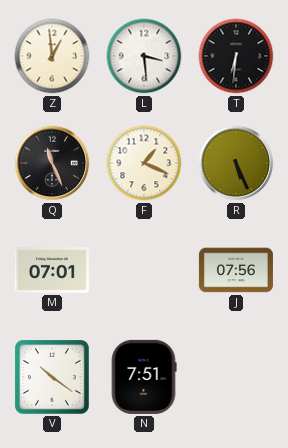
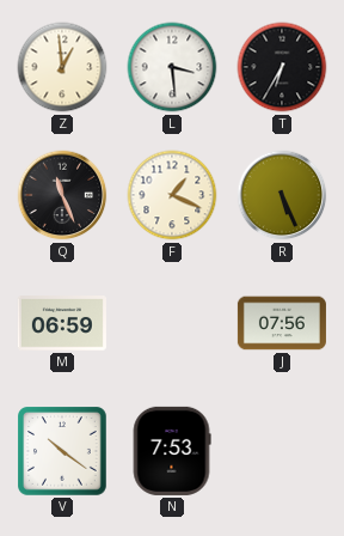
T: 6:31 -> 6:35
M: 07:01 -> 06:59
N: 7:51 -> 7:53
